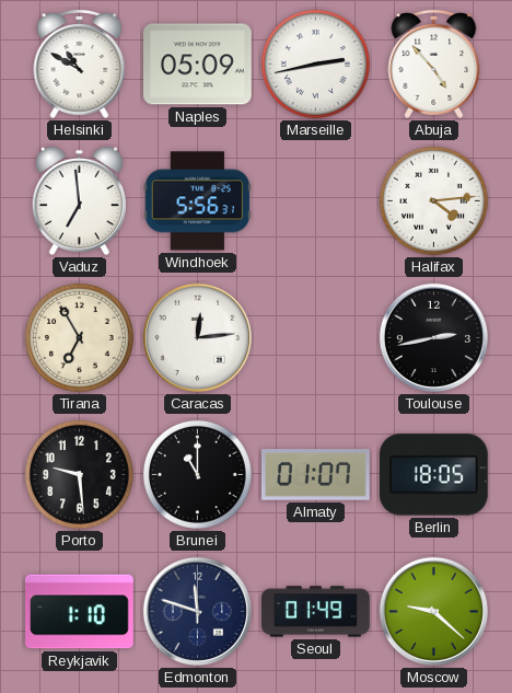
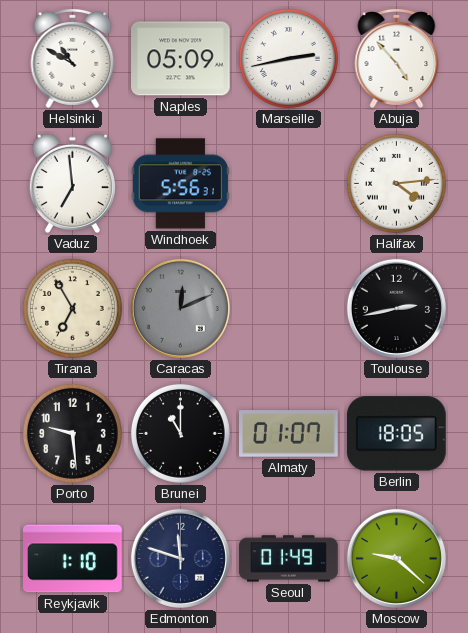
Caracas: 12:14 -> 12:11
Caracas dial: white -> grey
